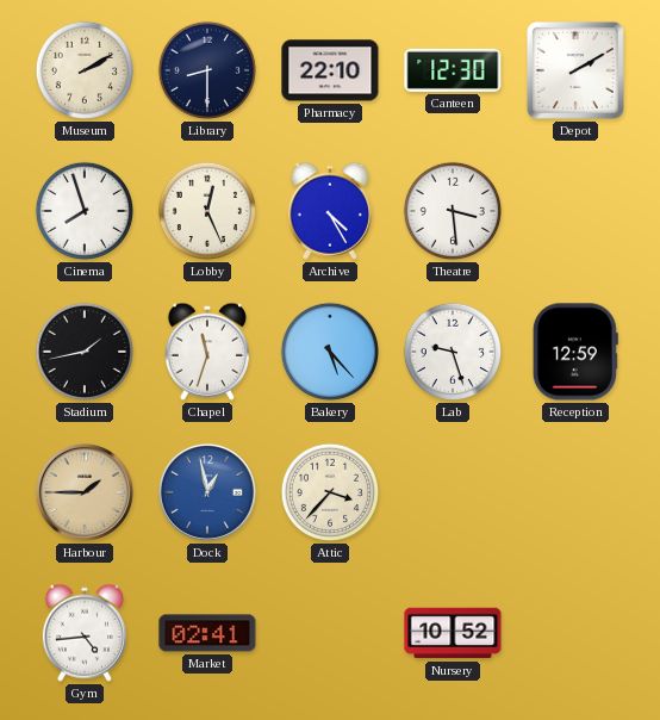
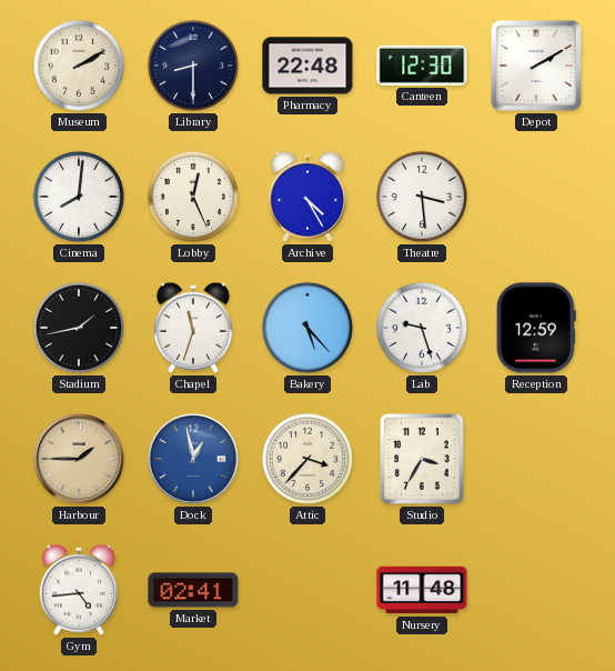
Pharmacy: 22:10 -> 22:48
Cinema: 7:57 -> 8:01
Studio: none -> 3:35
Nursery: 10:52 -> 11:48
